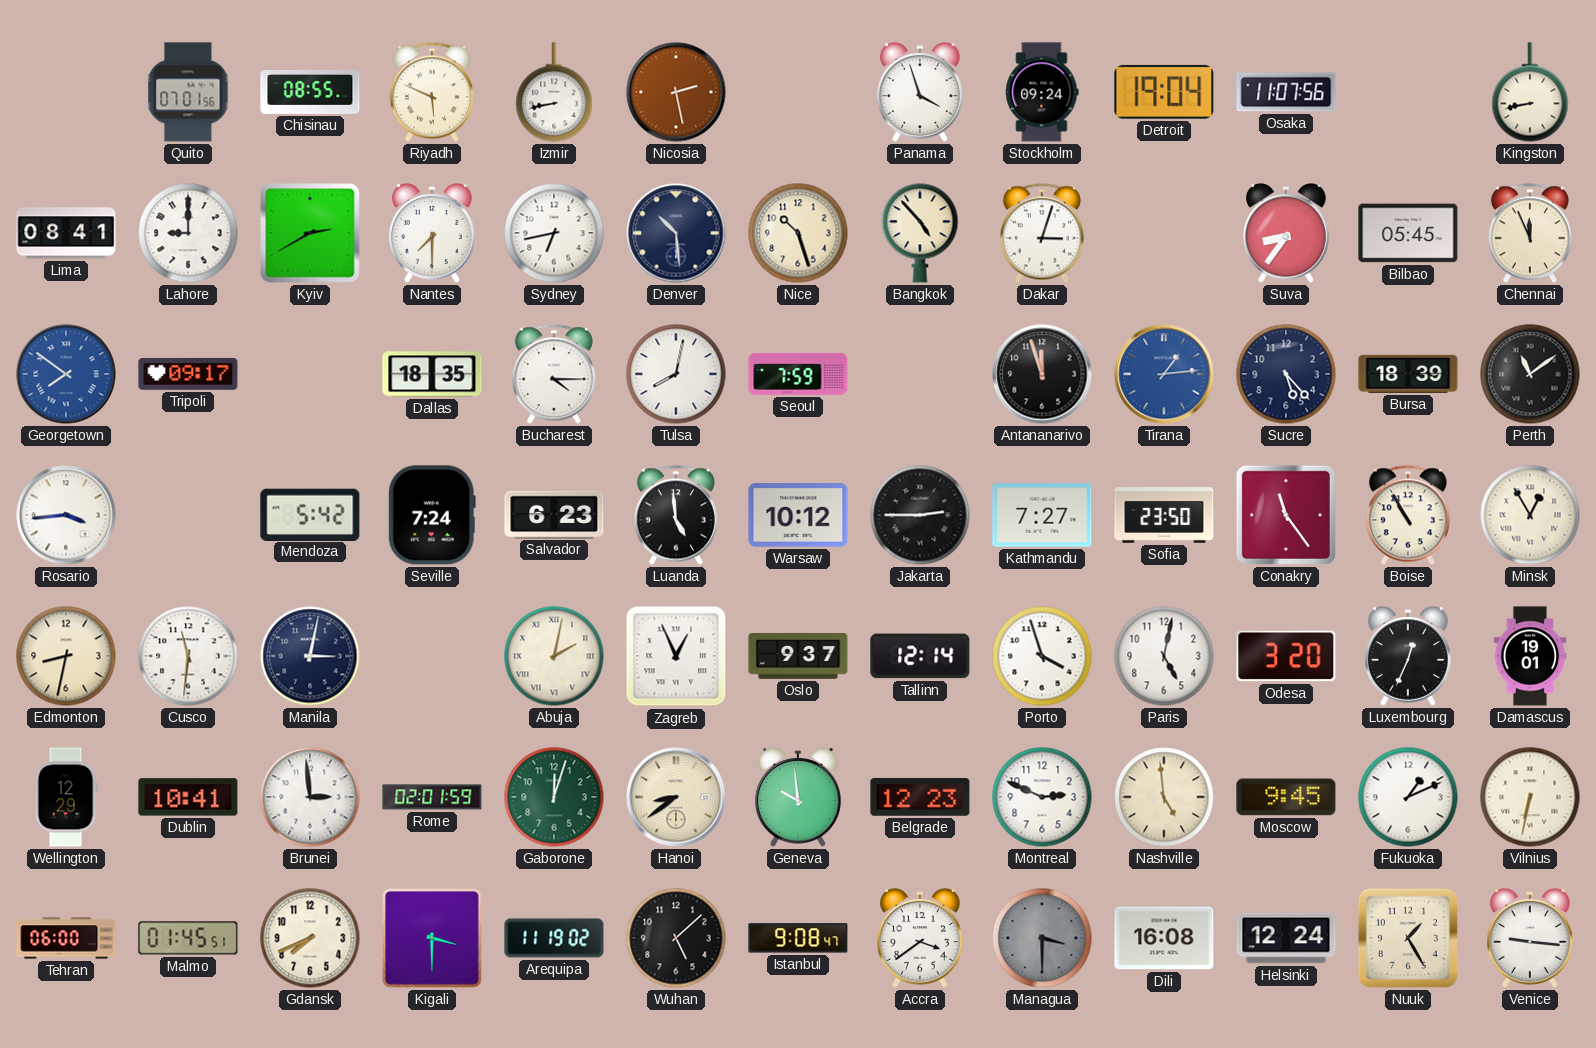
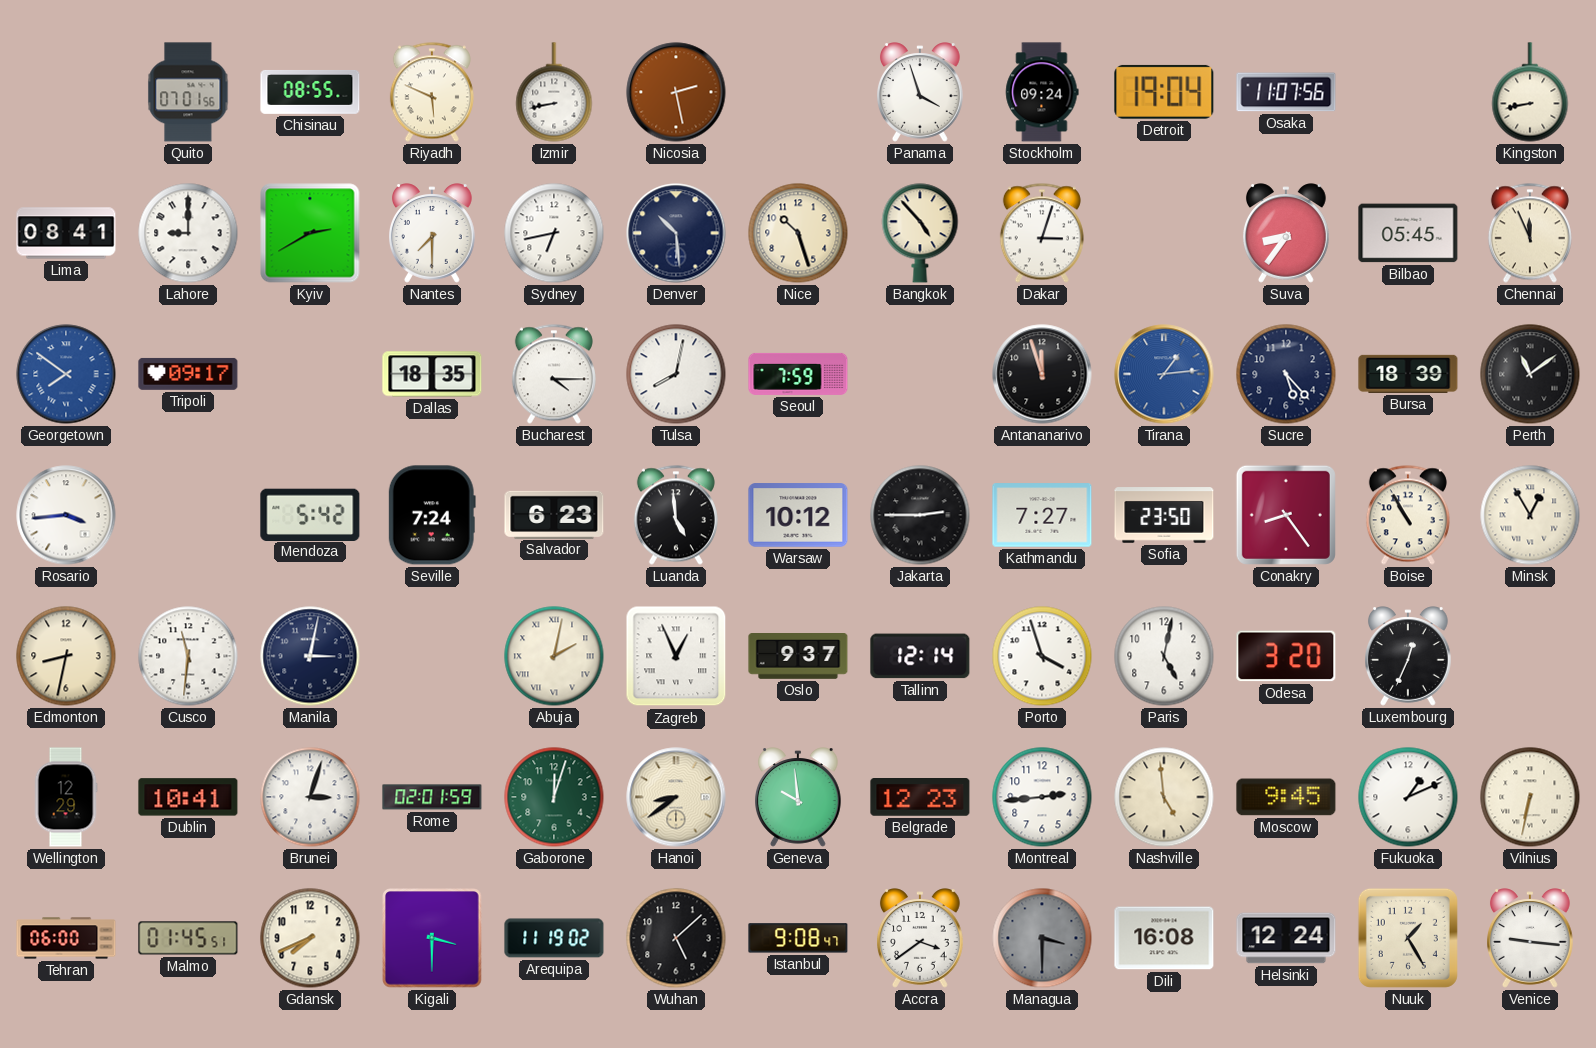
Conakry: 11:24 -> 8:24
Damascus: 19:01 -> none
Brunei: 2:59 -> 3:03
Montreal: 2:49 -> 2:44
